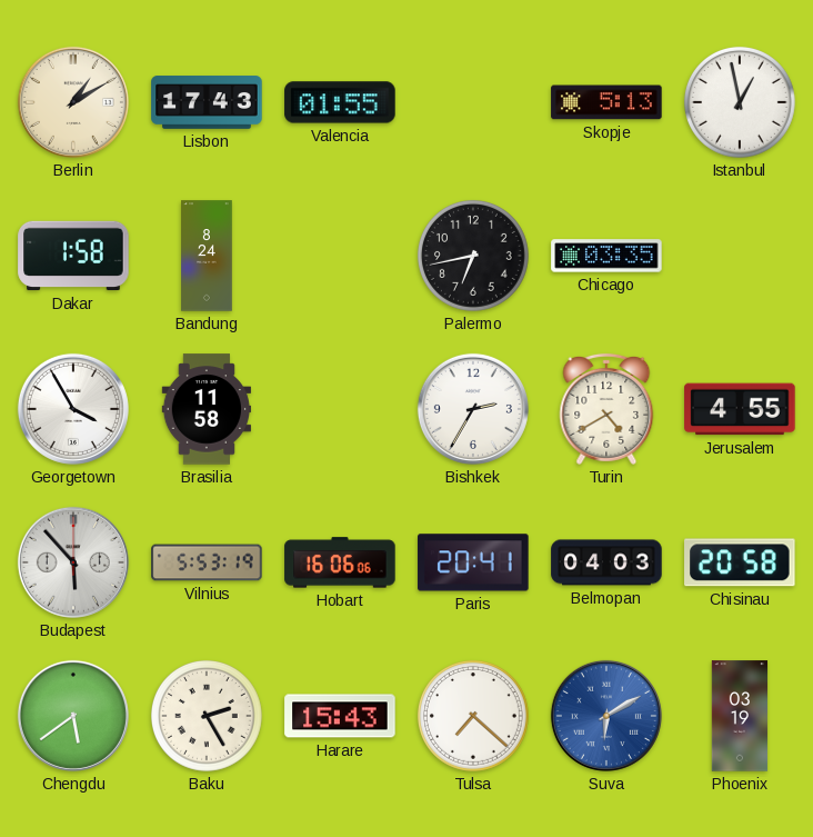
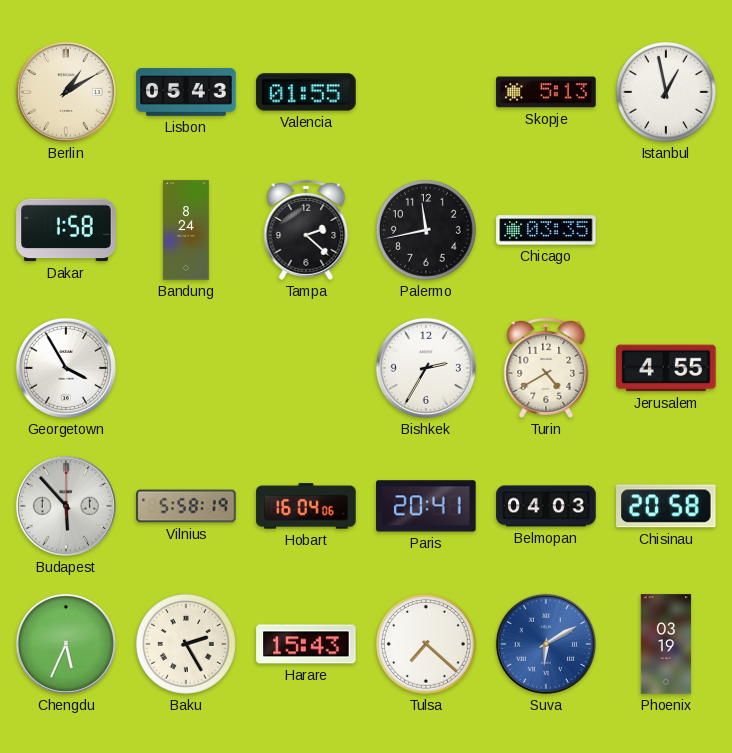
Lisbon: 17:43 -> 05:43
Tampa: none -> 2:22
Palermo: 6:43 -> 11:43
Brasilia: 11:58 -> none
Vilnius: 5:53 -> 5:58
Hobart: 16:06 -> 16:04
Chengdu: 5:39 -> 5:34
